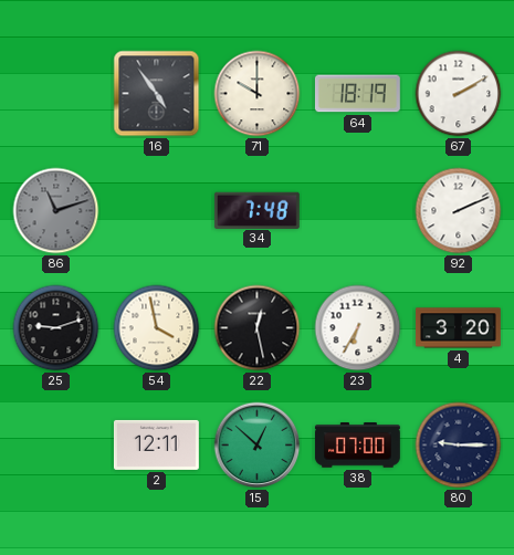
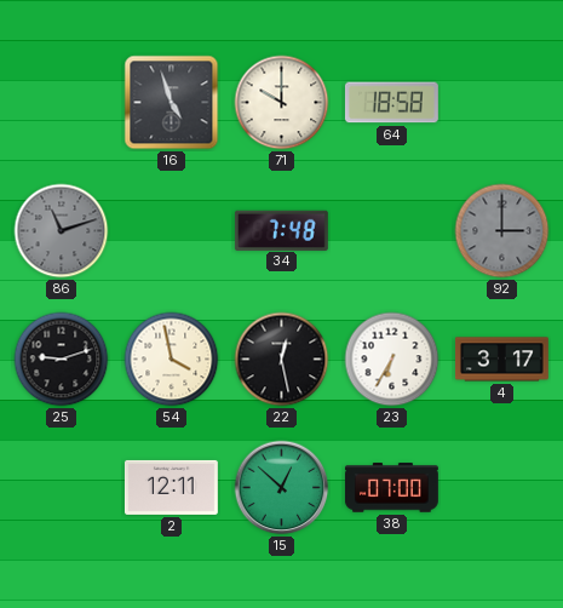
16: 4:54 -> 4:57
64: 18:19 -> 18:58
67: 2:10 -> none
92: 2:11 -> 3:00
92 dial: white -> grey
4: 3:20 -> 3:17
80: 9:15 -> none
